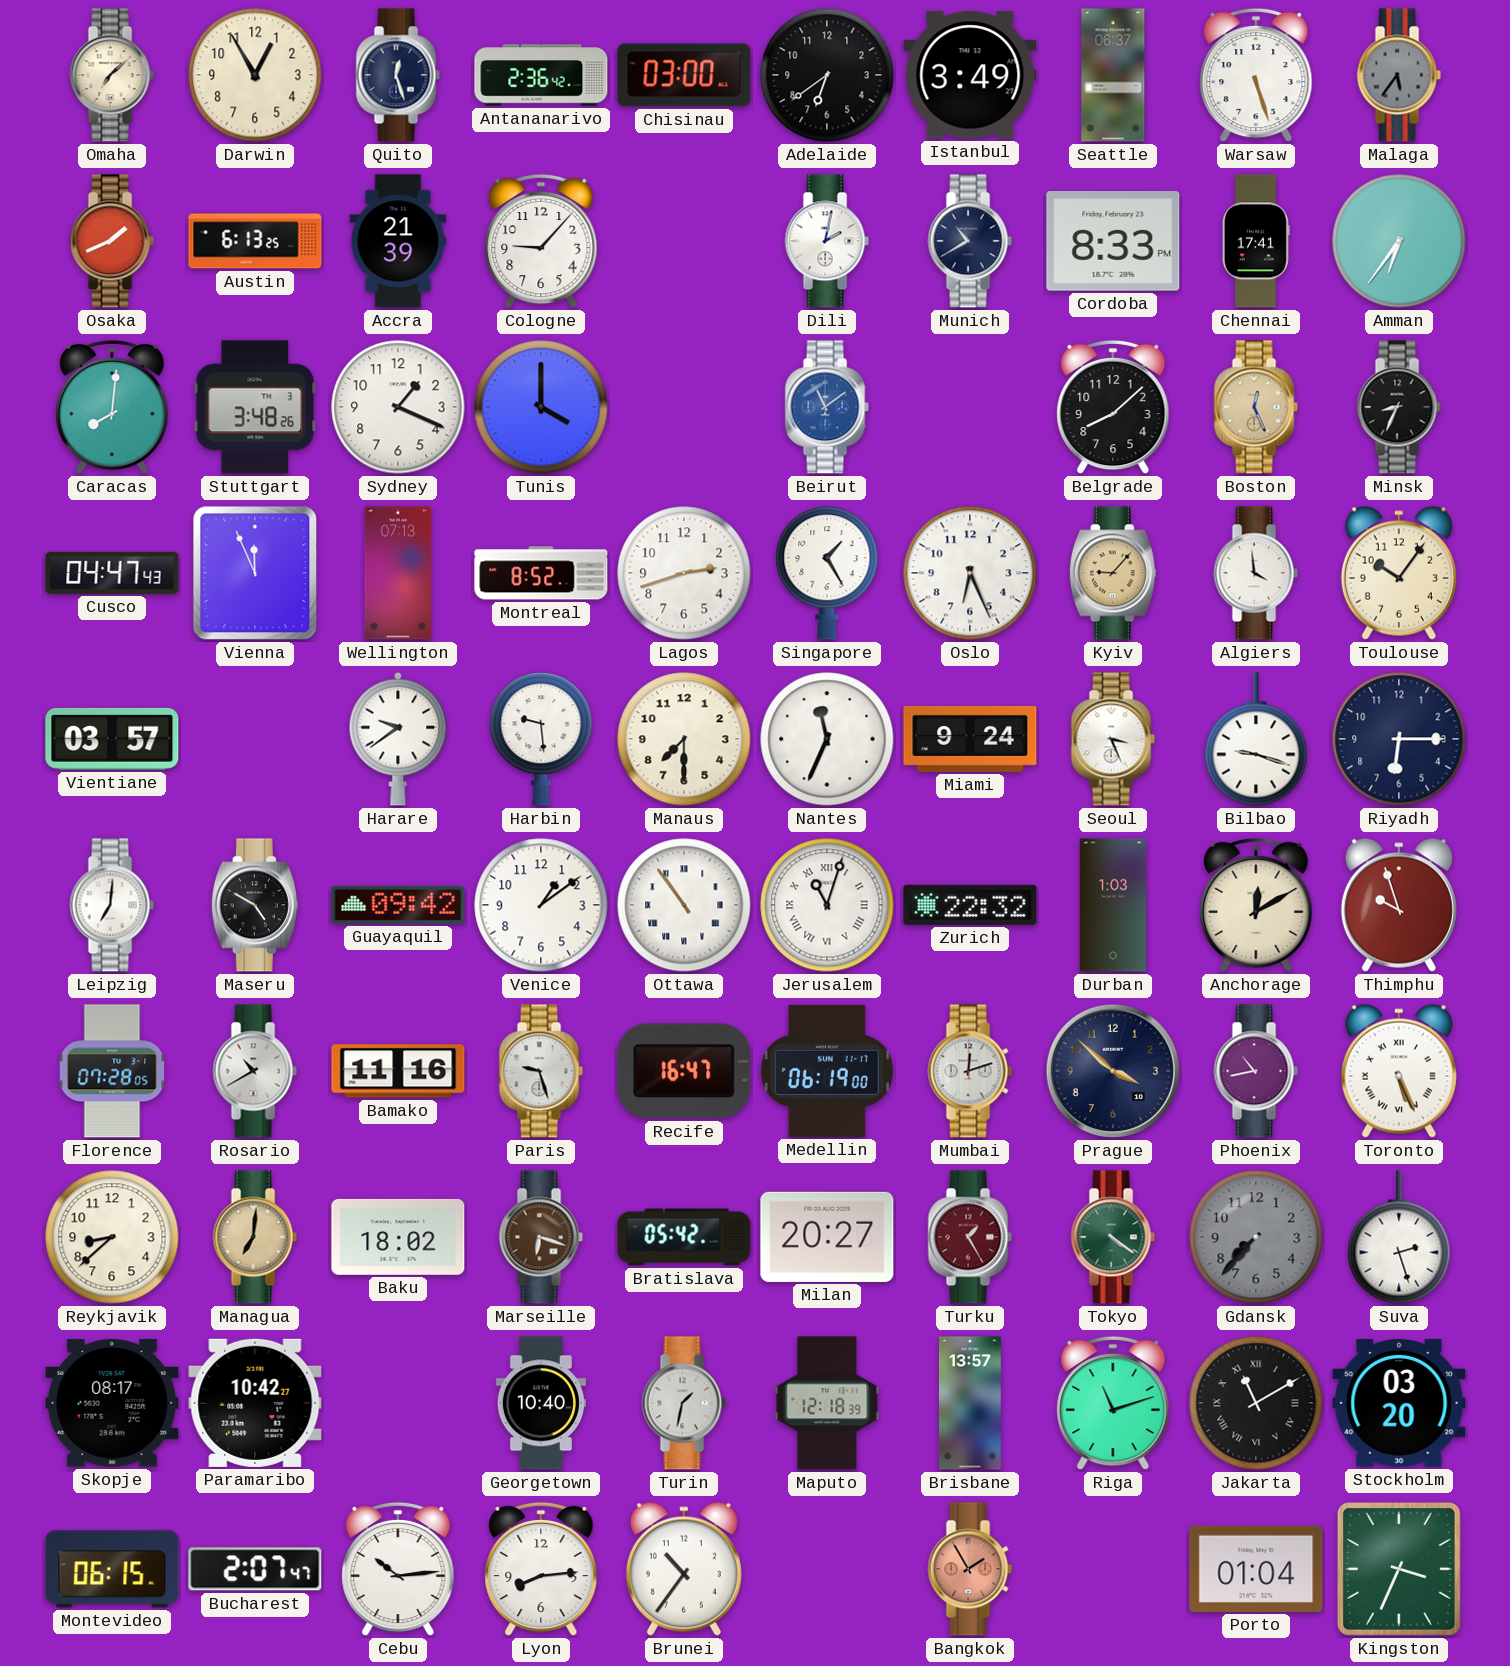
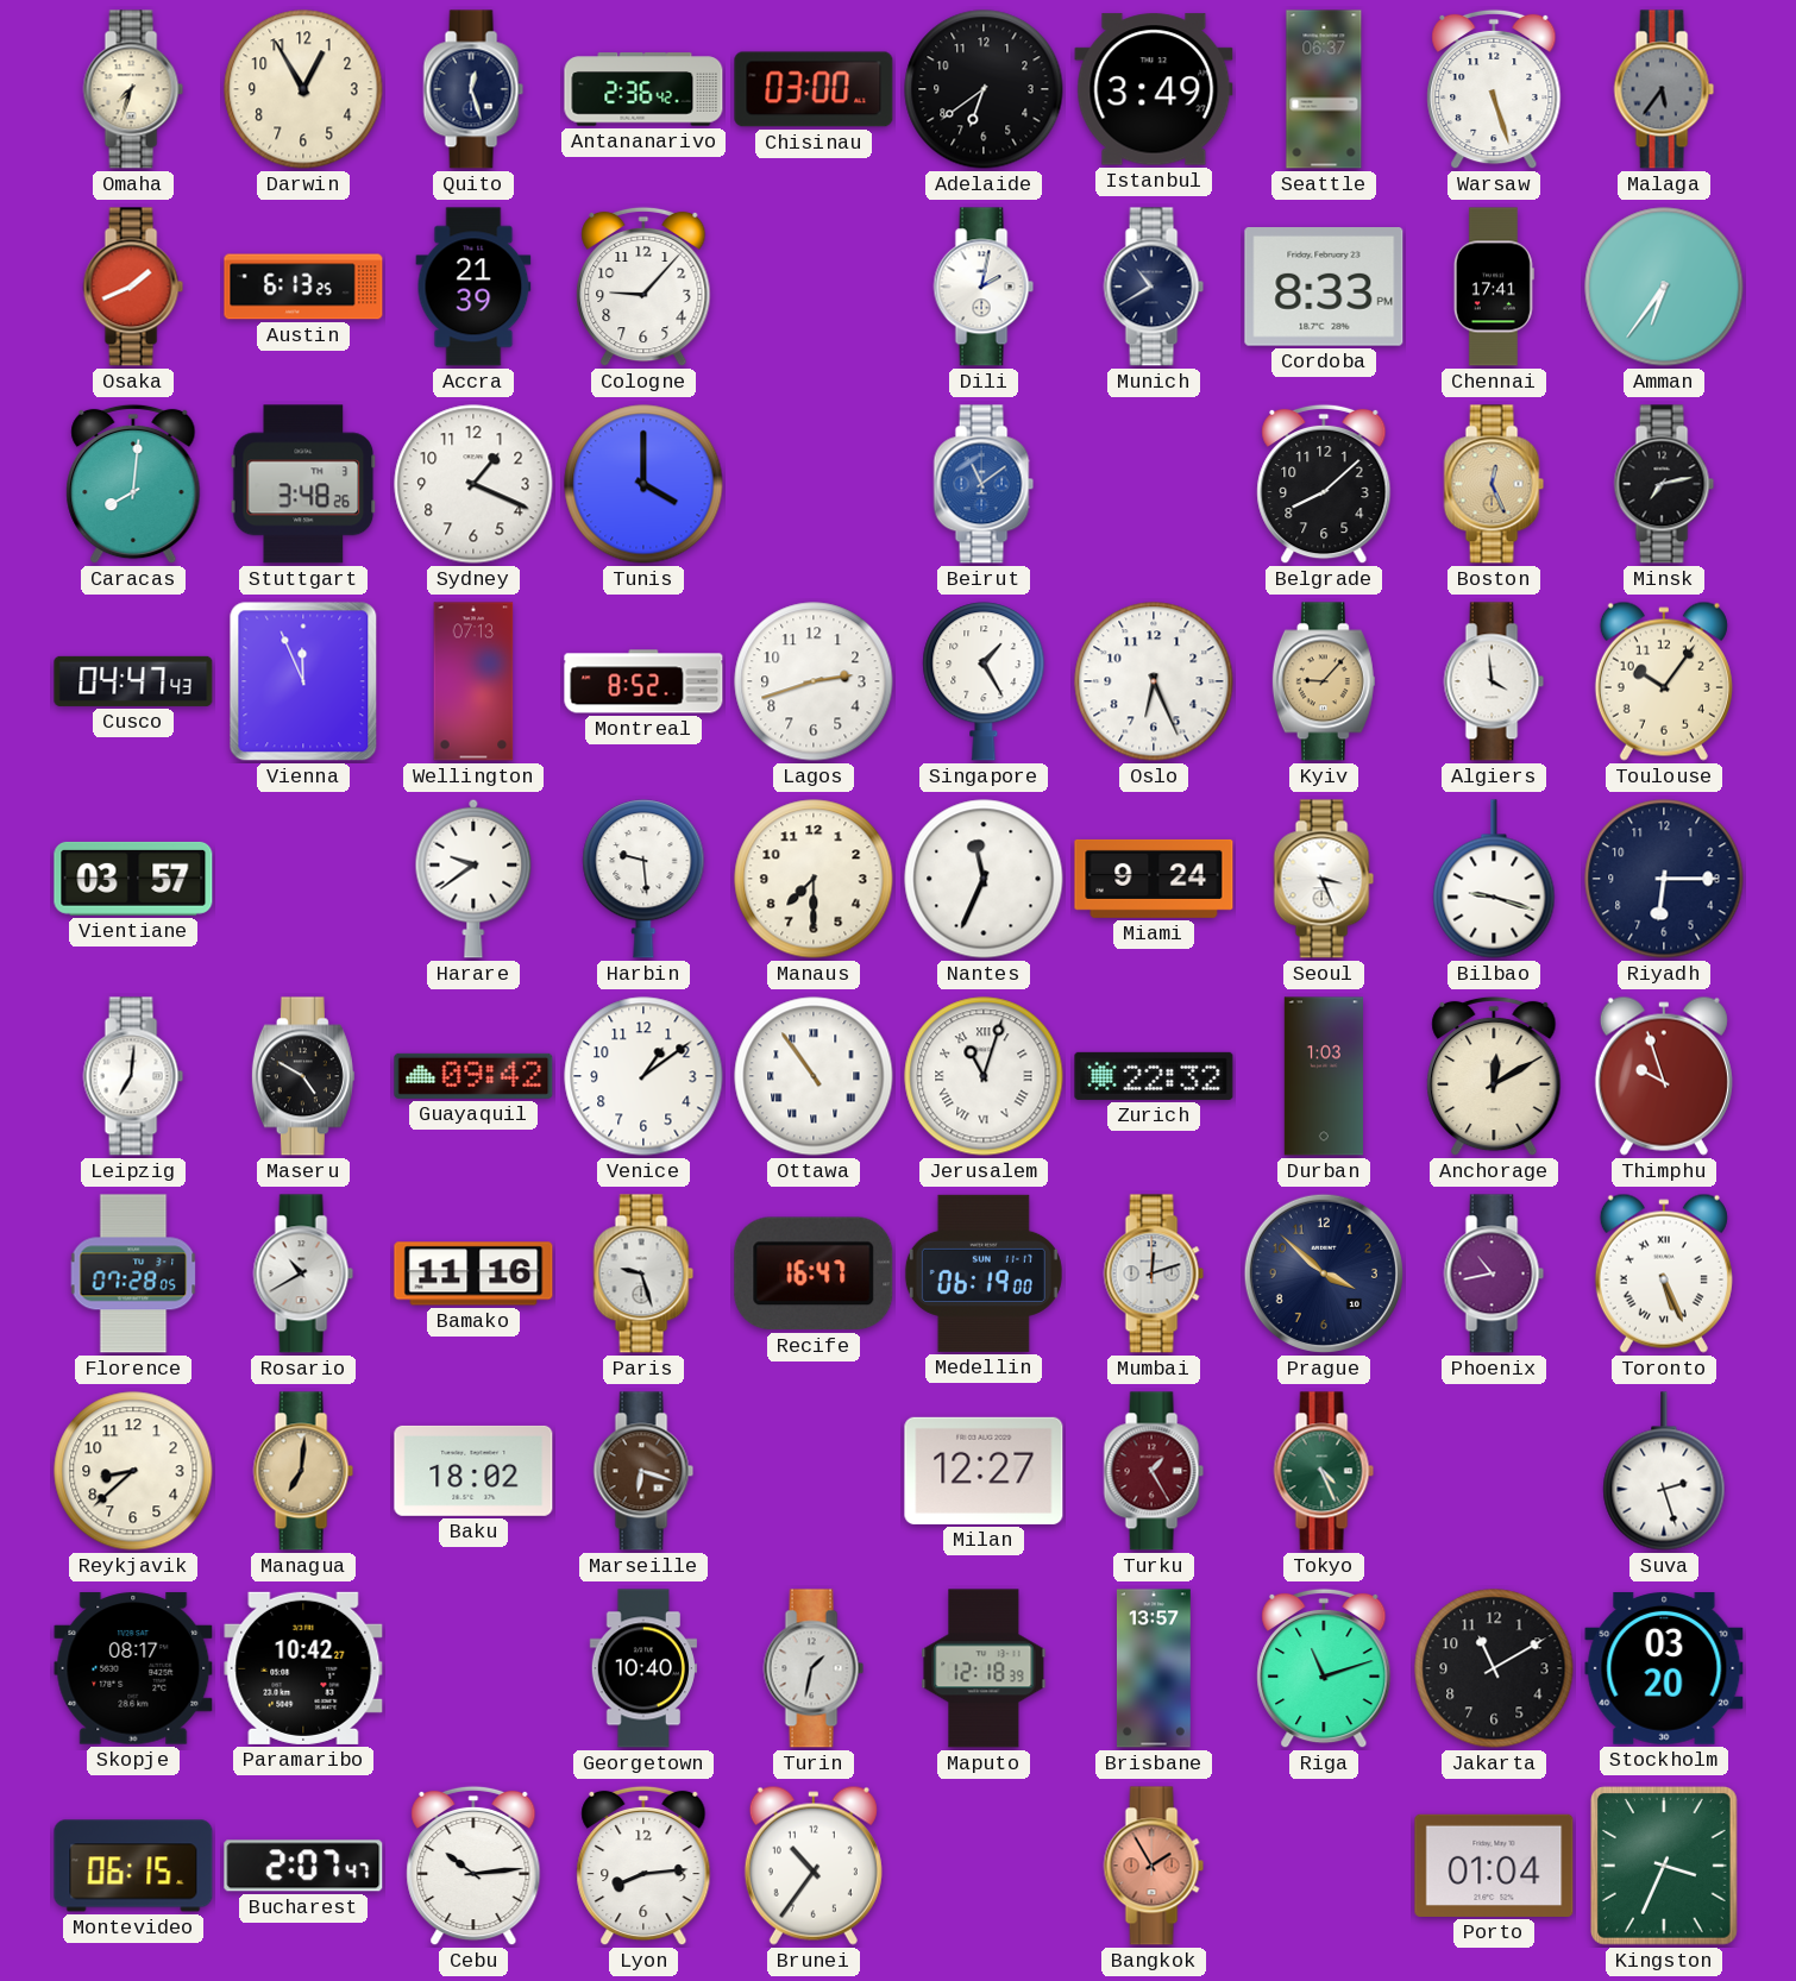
Omaha: 7:08 -> 7:33
Minsk: 8:34 -> 7:13
Bratislava: 05:42 -> none
Milan: 20:27 -> 12:27
Tokyo: 4:21 -> 4:26
Gdansk: 7:37 -> none
Jakarta numerals: Roman -> Arabic
